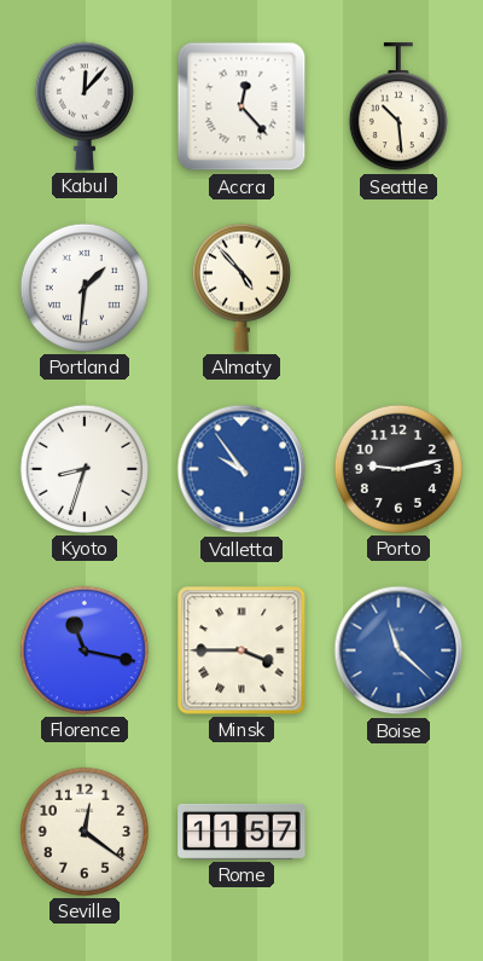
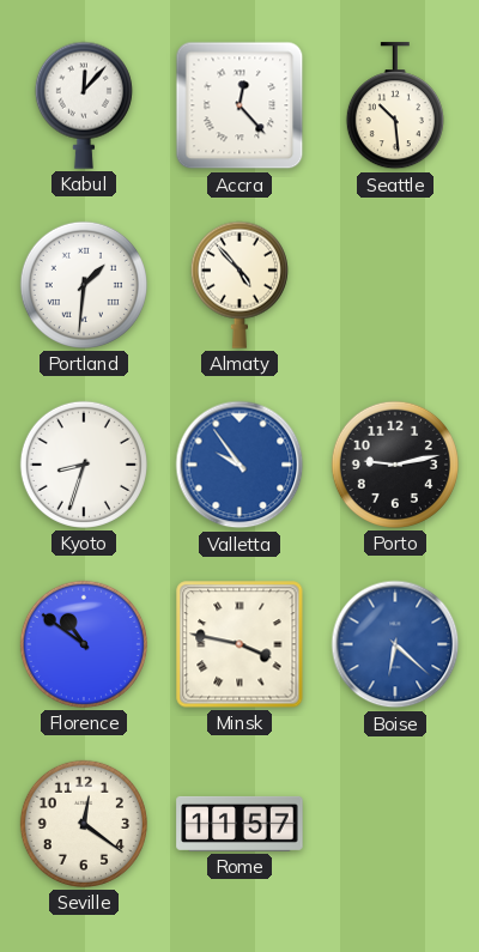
Florence: 11:17 -> 10:51
Minsk: 3:45 -> 3:47
Boise: 11:22 -> 6:22
